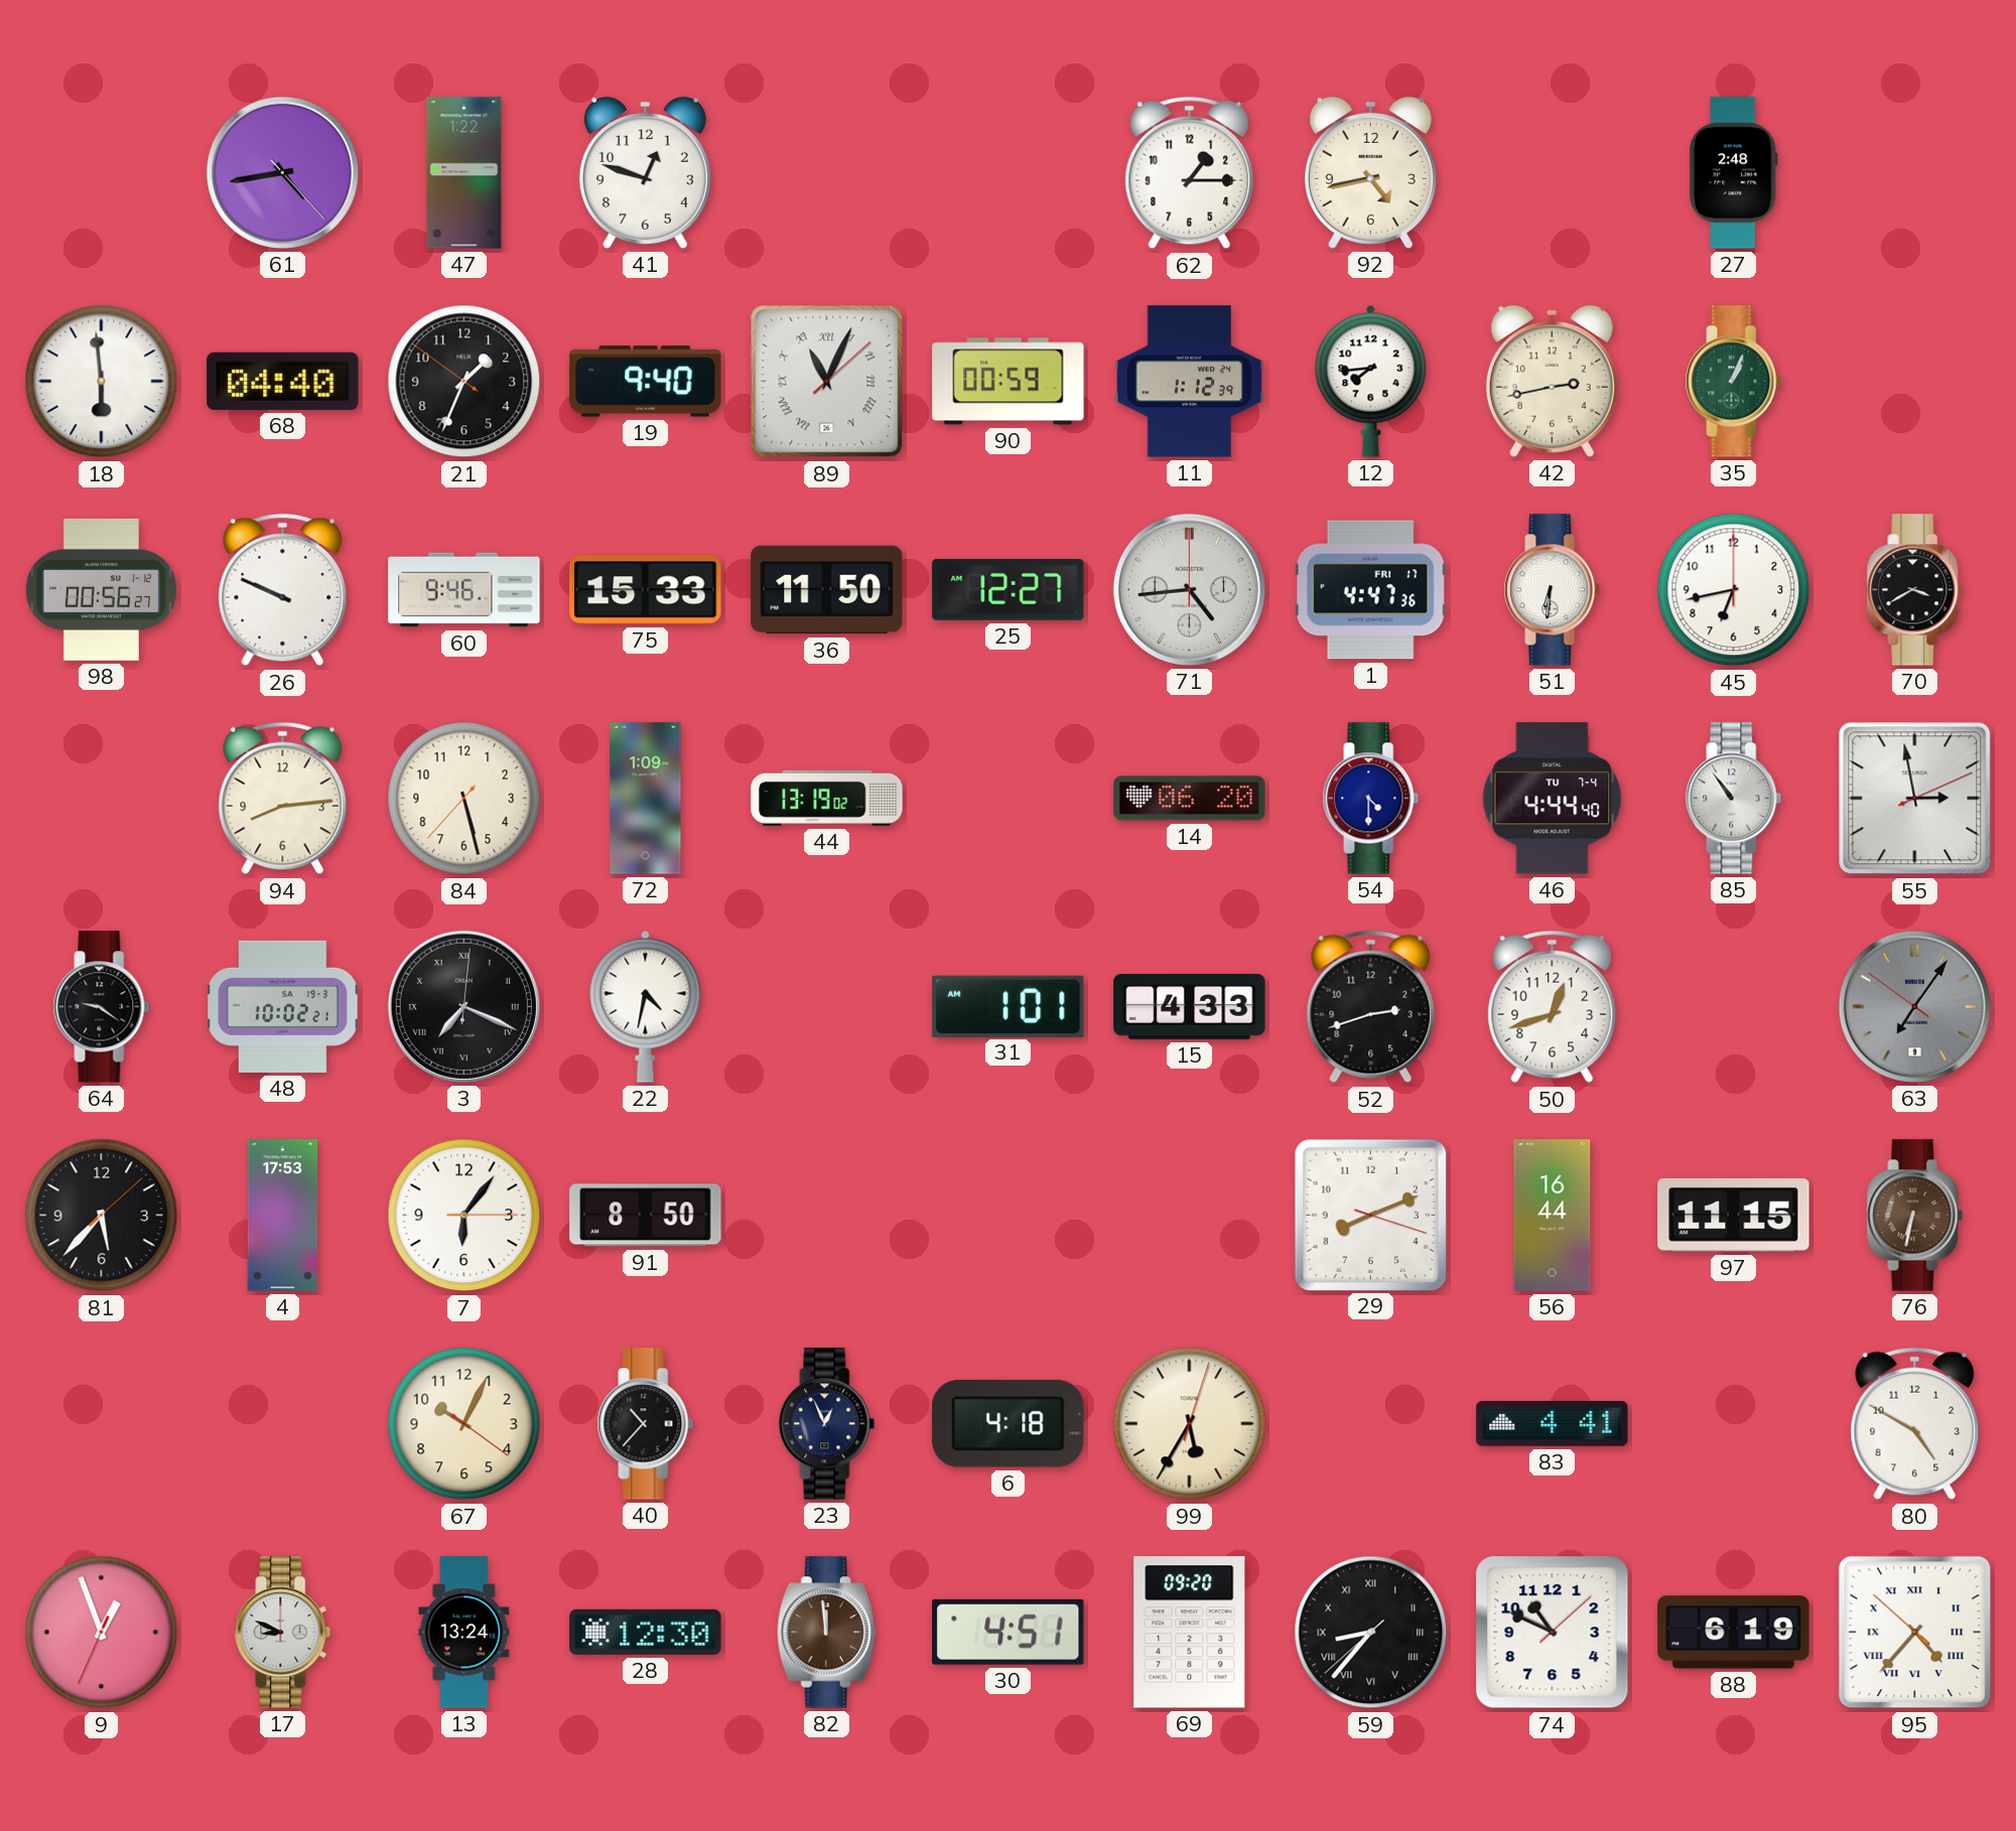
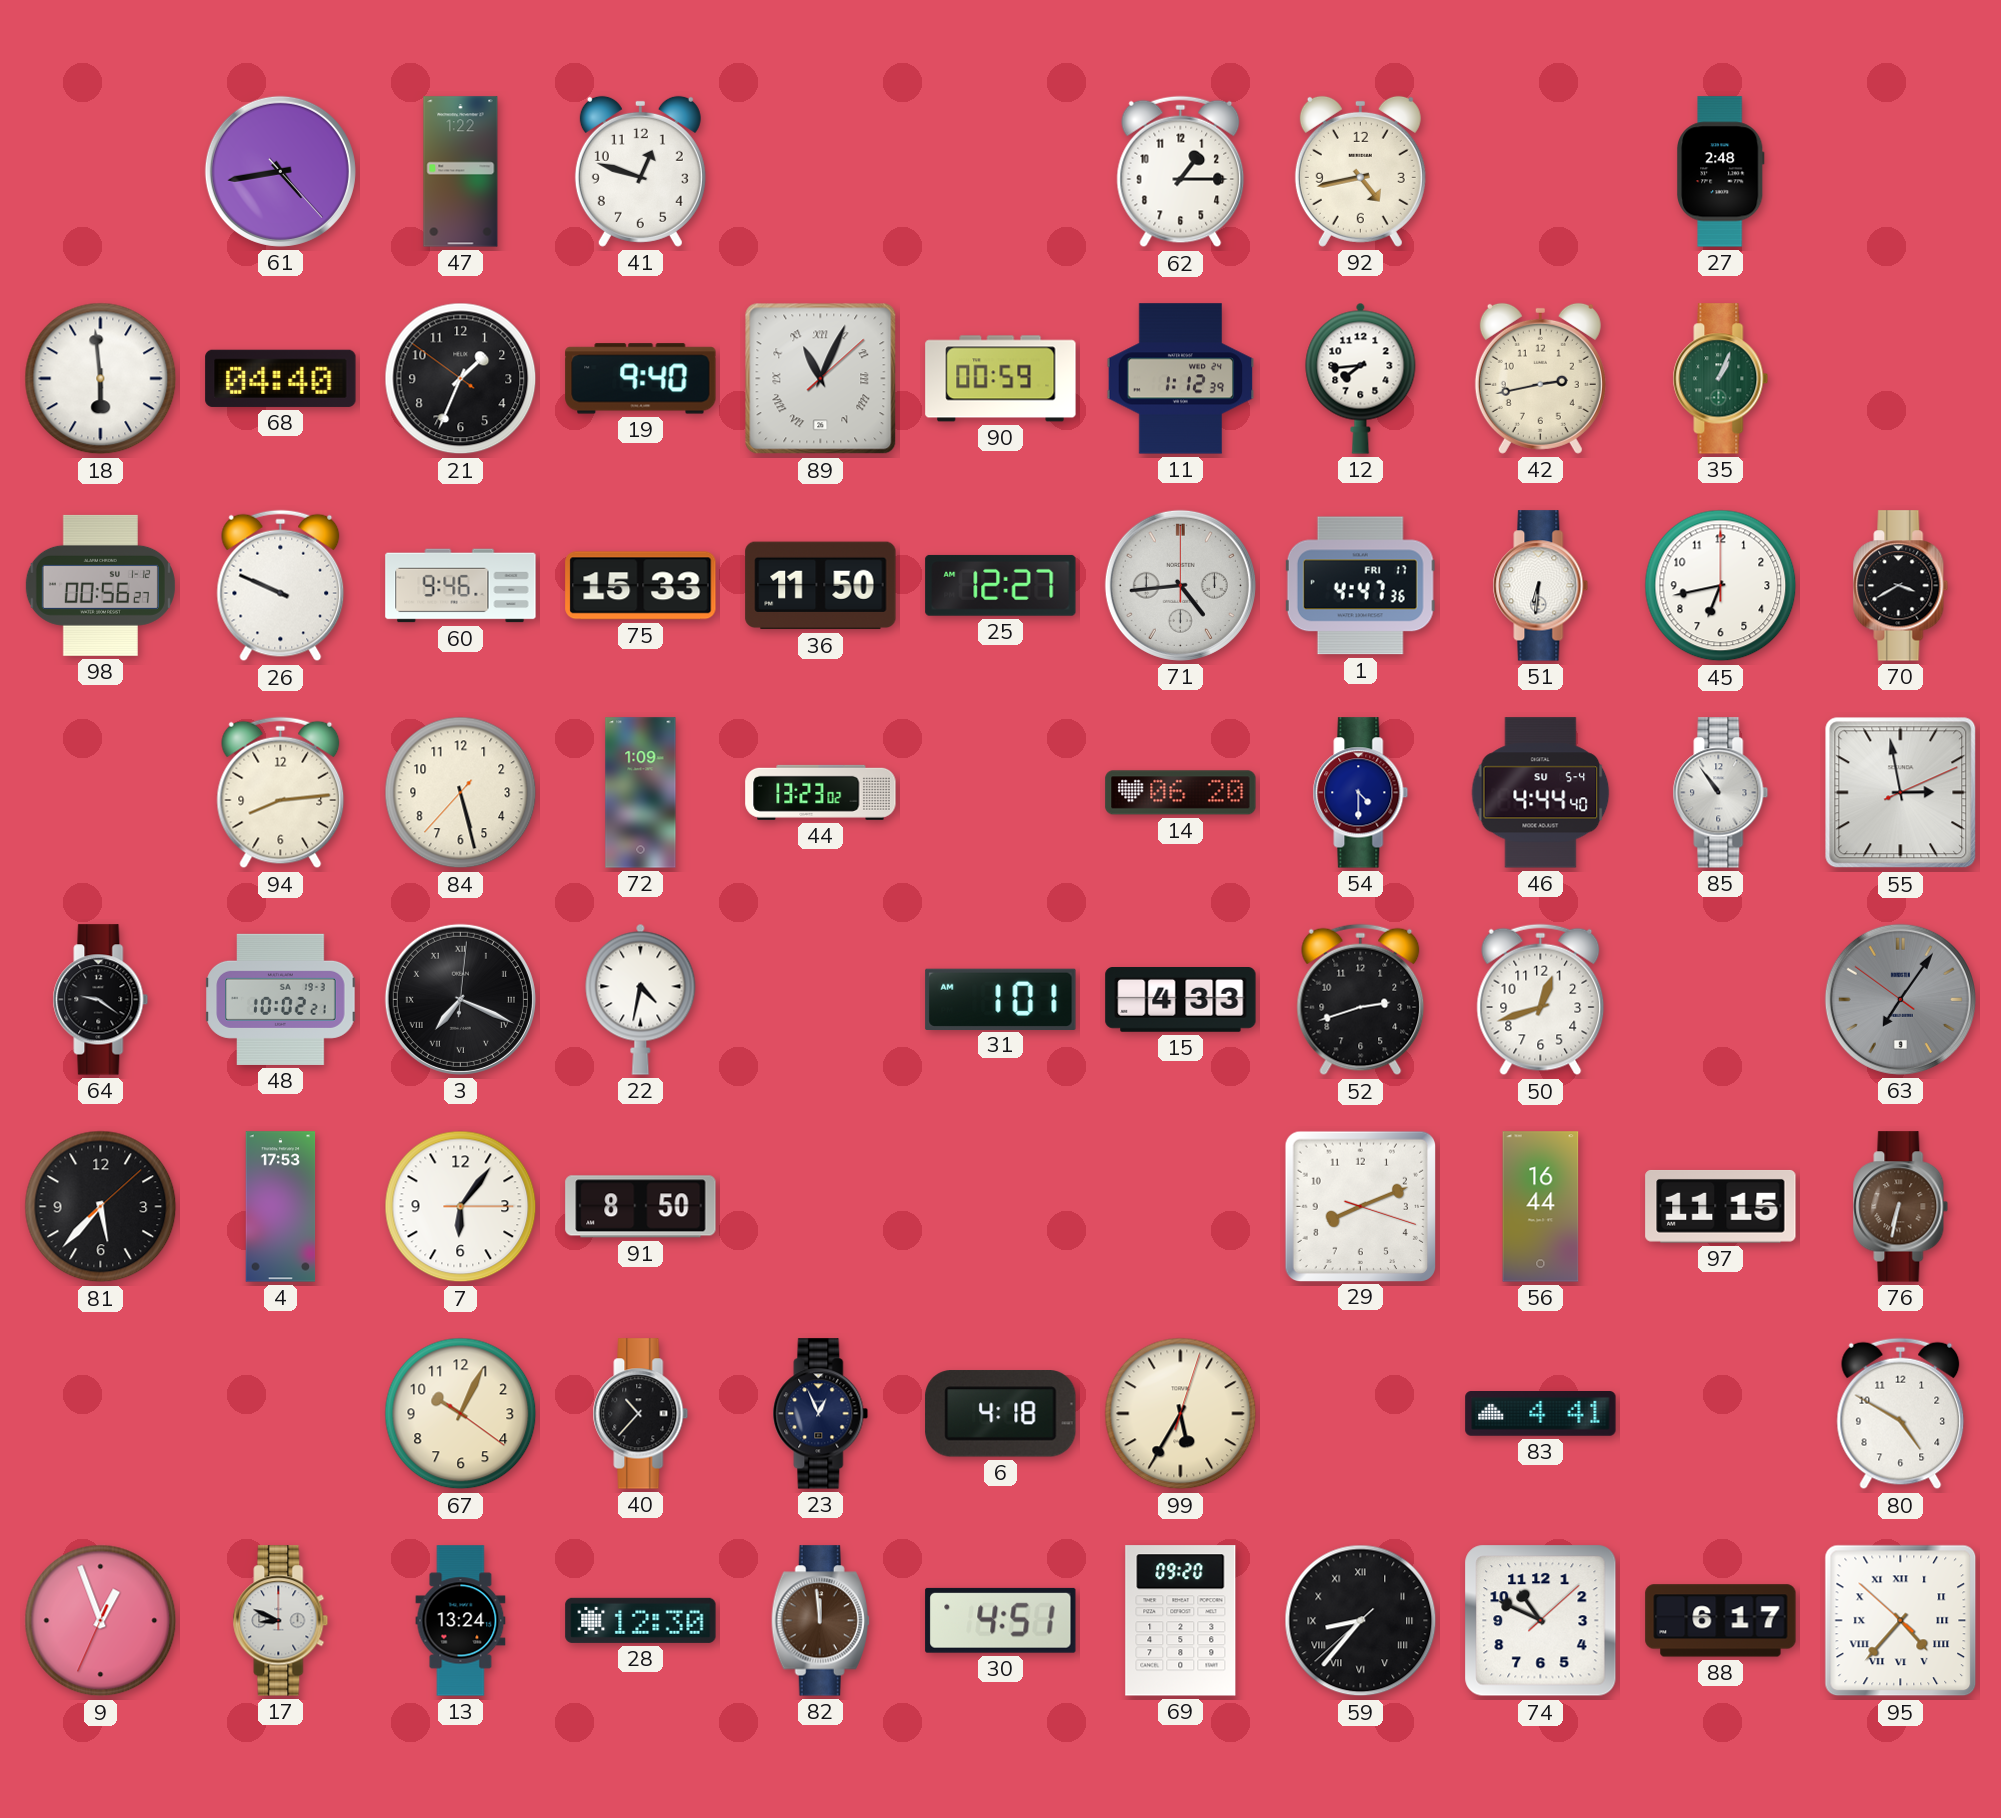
44: 13:19 -> 13:23
46 date: TU 7-4 -> SU 5-4
88: 6:19 -> 6:17
